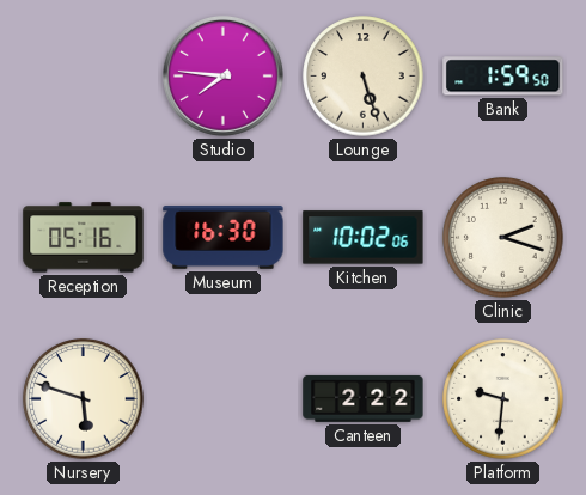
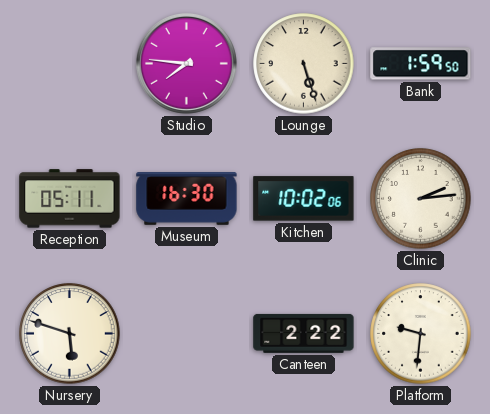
Reception: 05:16 -> 05:11
Clinic: 2:18 -> 2:14
